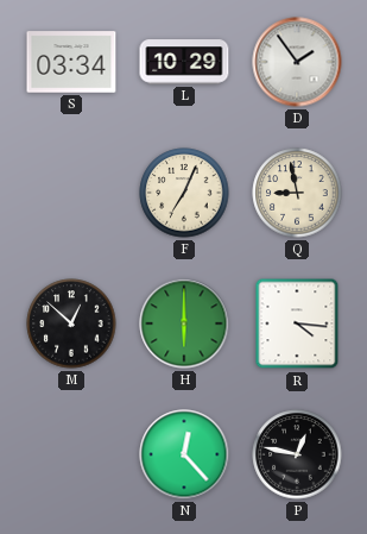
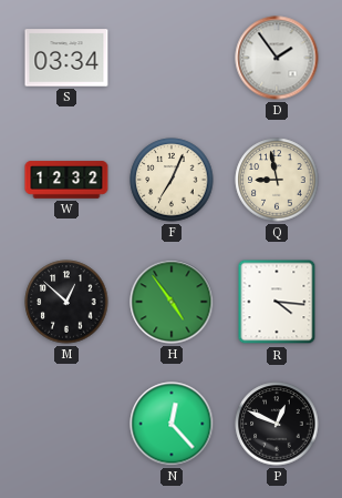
L: 10:29 -> none
W: none -> 12:32
H: 6:00 -> 4:54
P: 12:47 -> 12:49
